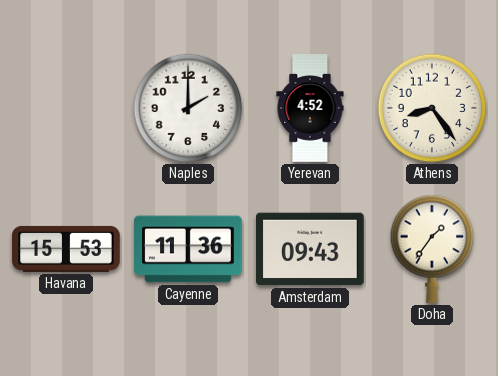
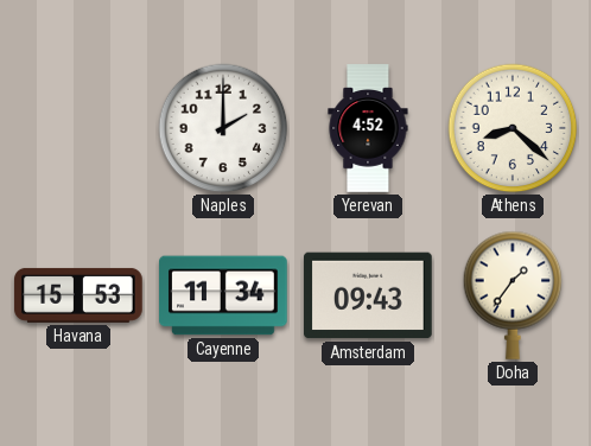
Athens: 8:24 -> 8:22
Cayenne: 11:36 -> 11:34
